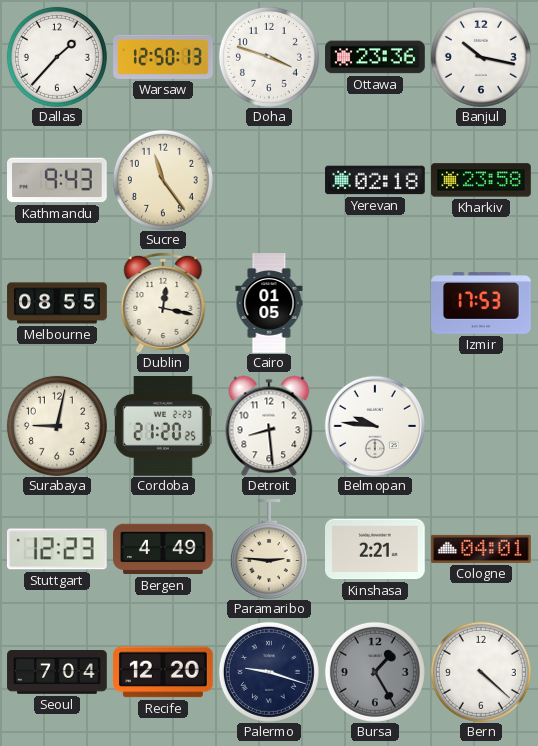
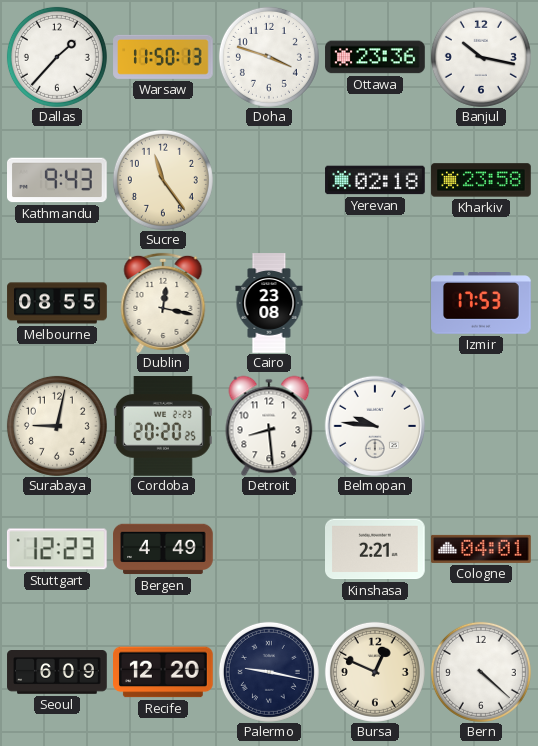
Warsaw: 12:50 -> 11:50
Cairo: 01:05 -> 23:08
Cordoba: 21:20 -> 20:20
Paramaribo: 2:46 -> none
Seoul: 7:04 -> 6:09
Palermo: 9:18 -> 9:17
Bursa: 1:25 -> 12:49
Bursa dial: grey -> cream
